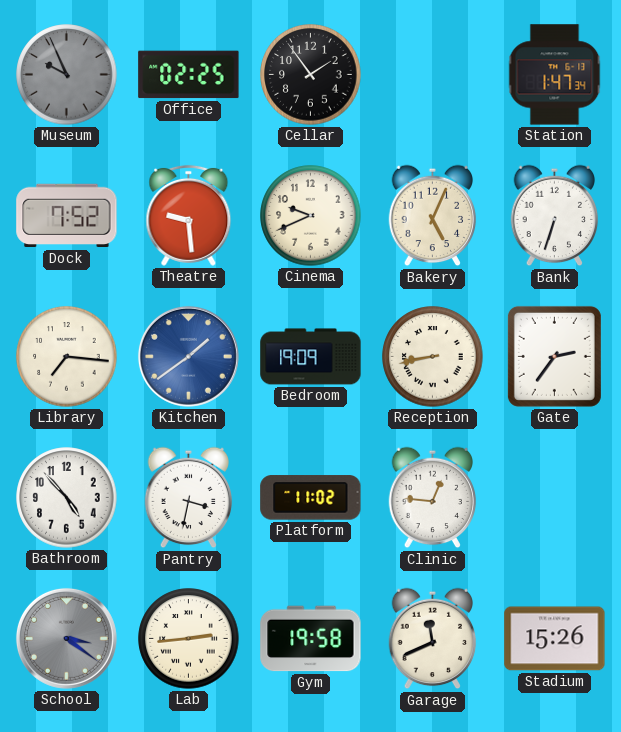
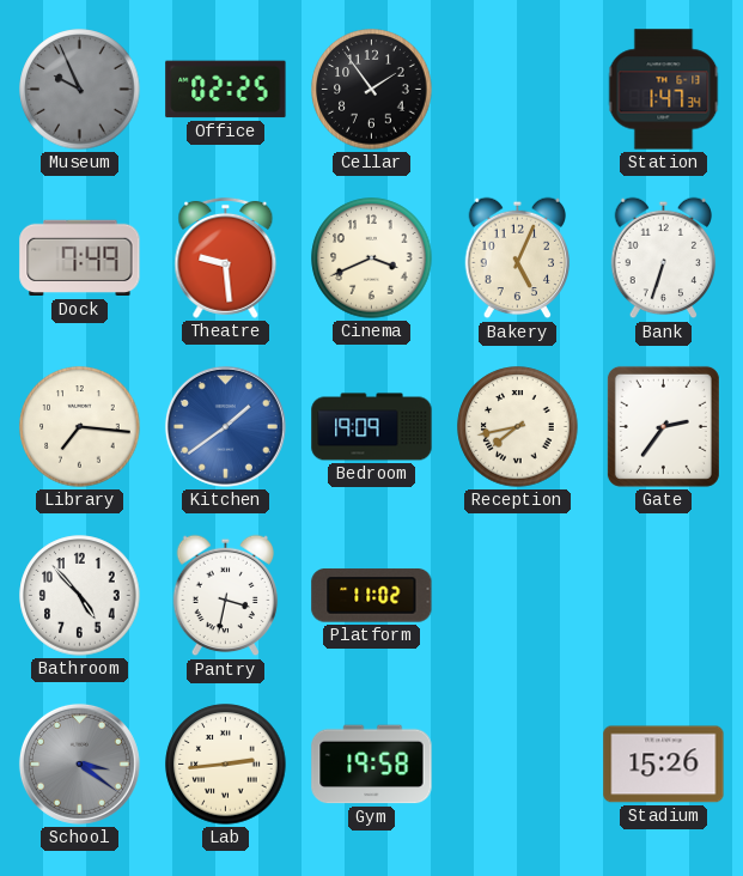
Dock: 7:52 -> 7:49
Cinema: 9:41 -> 3:41
Reception: 8:43 -> 7:43
Clinic: 12:46 -> none
Garage: 11:41 -> none
